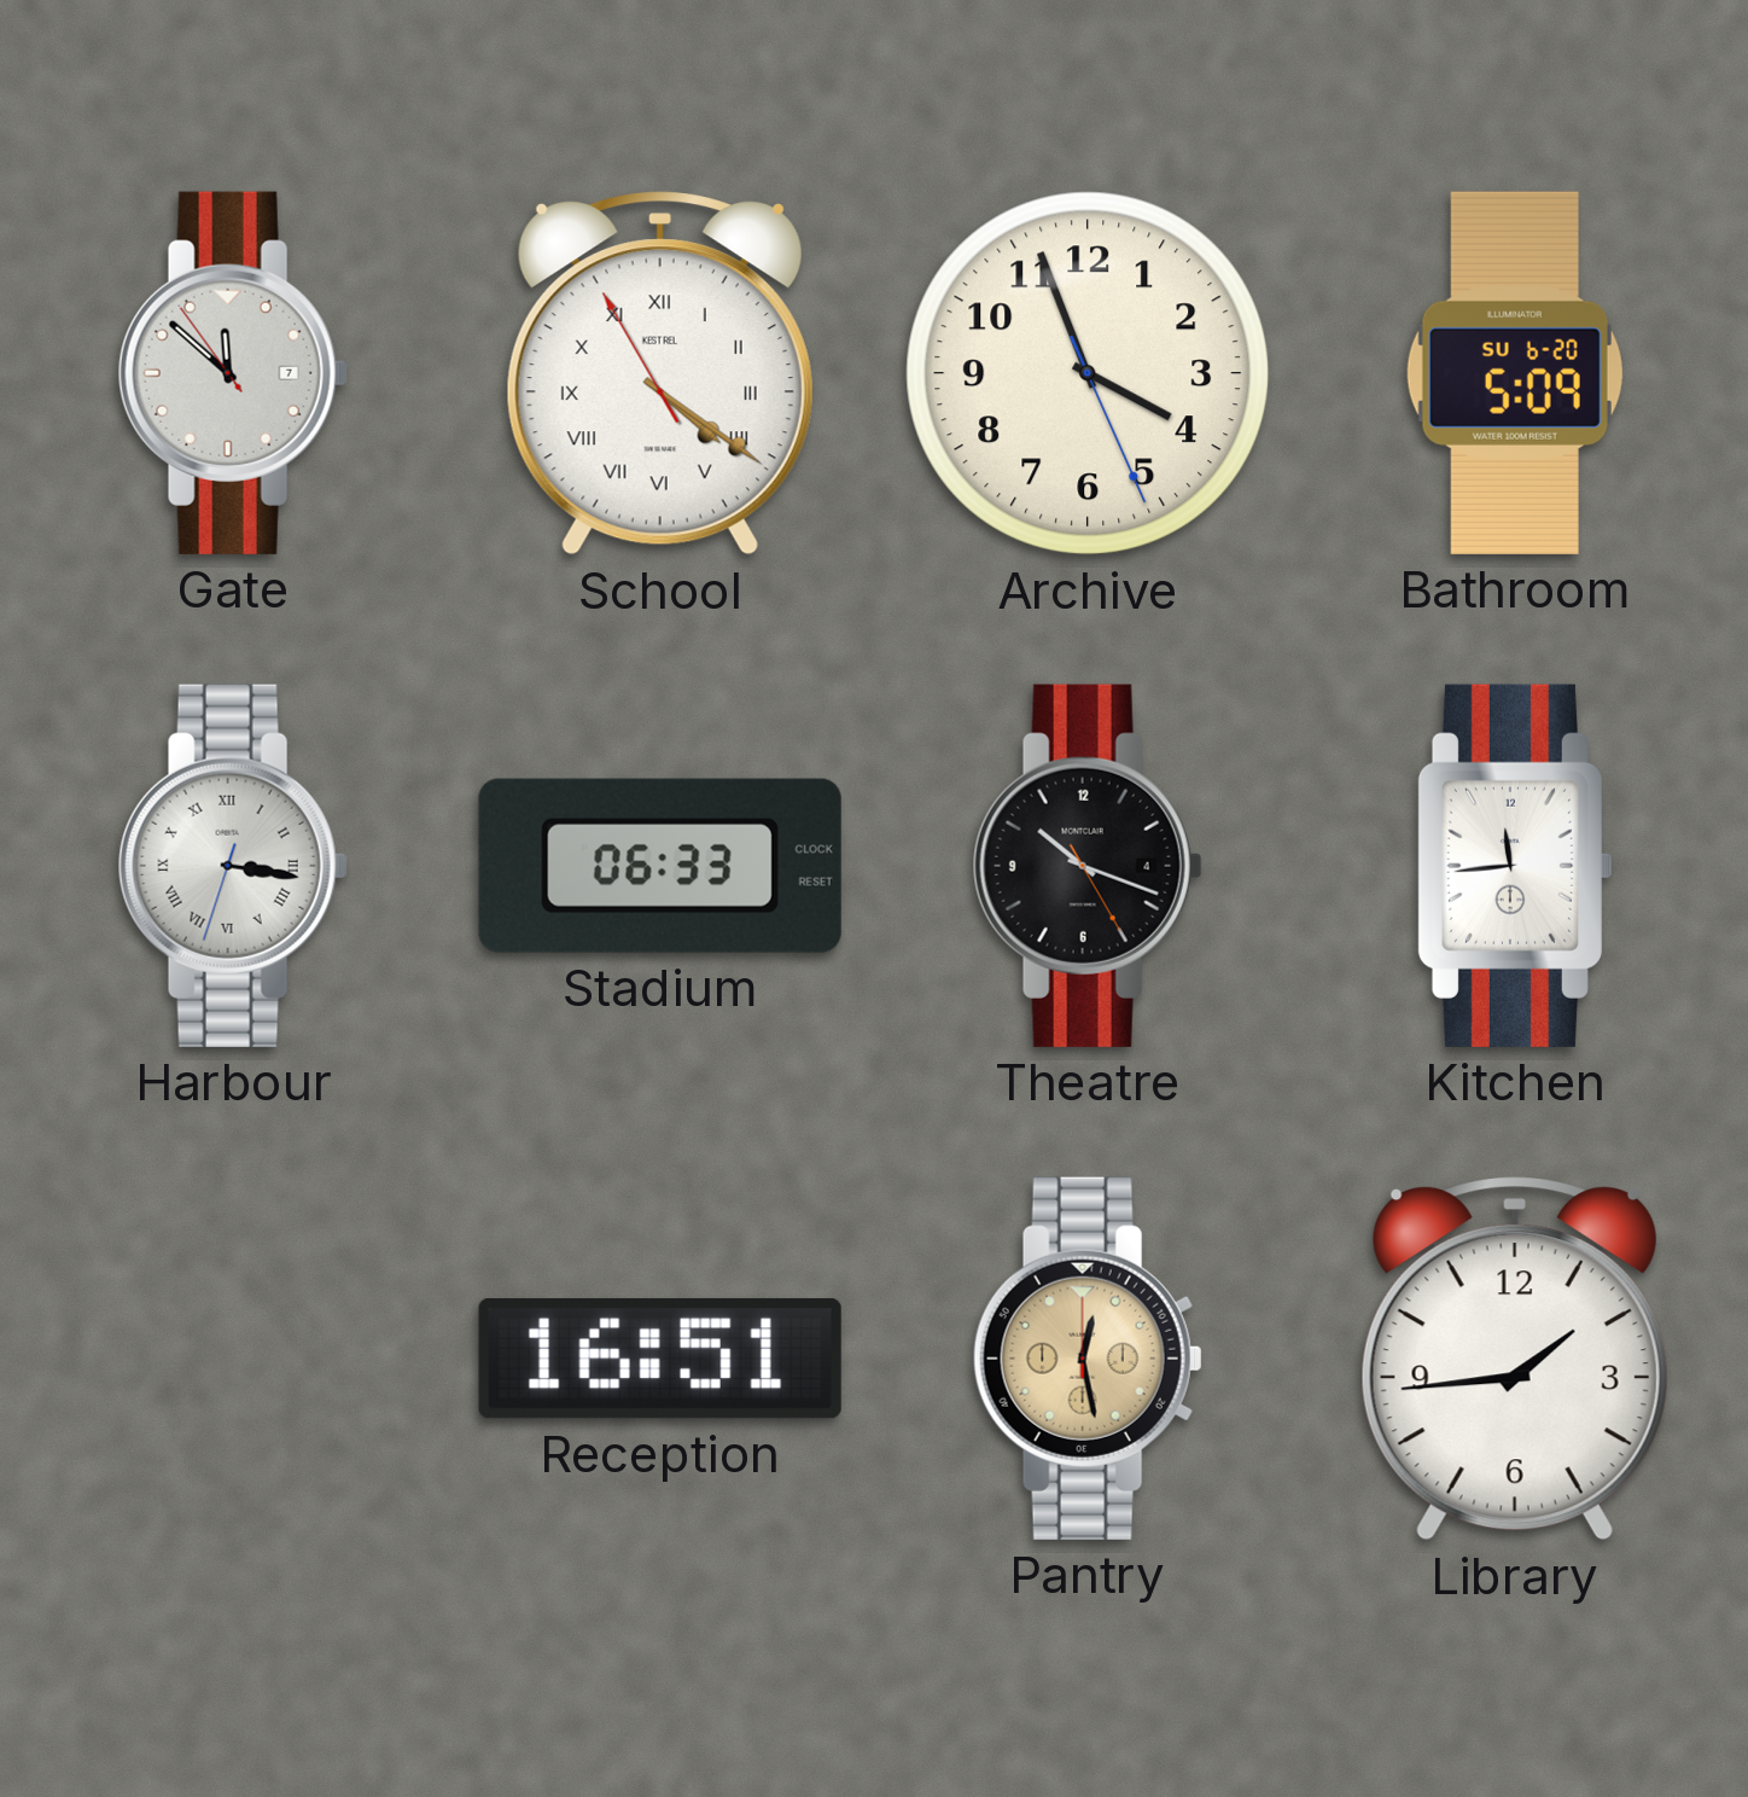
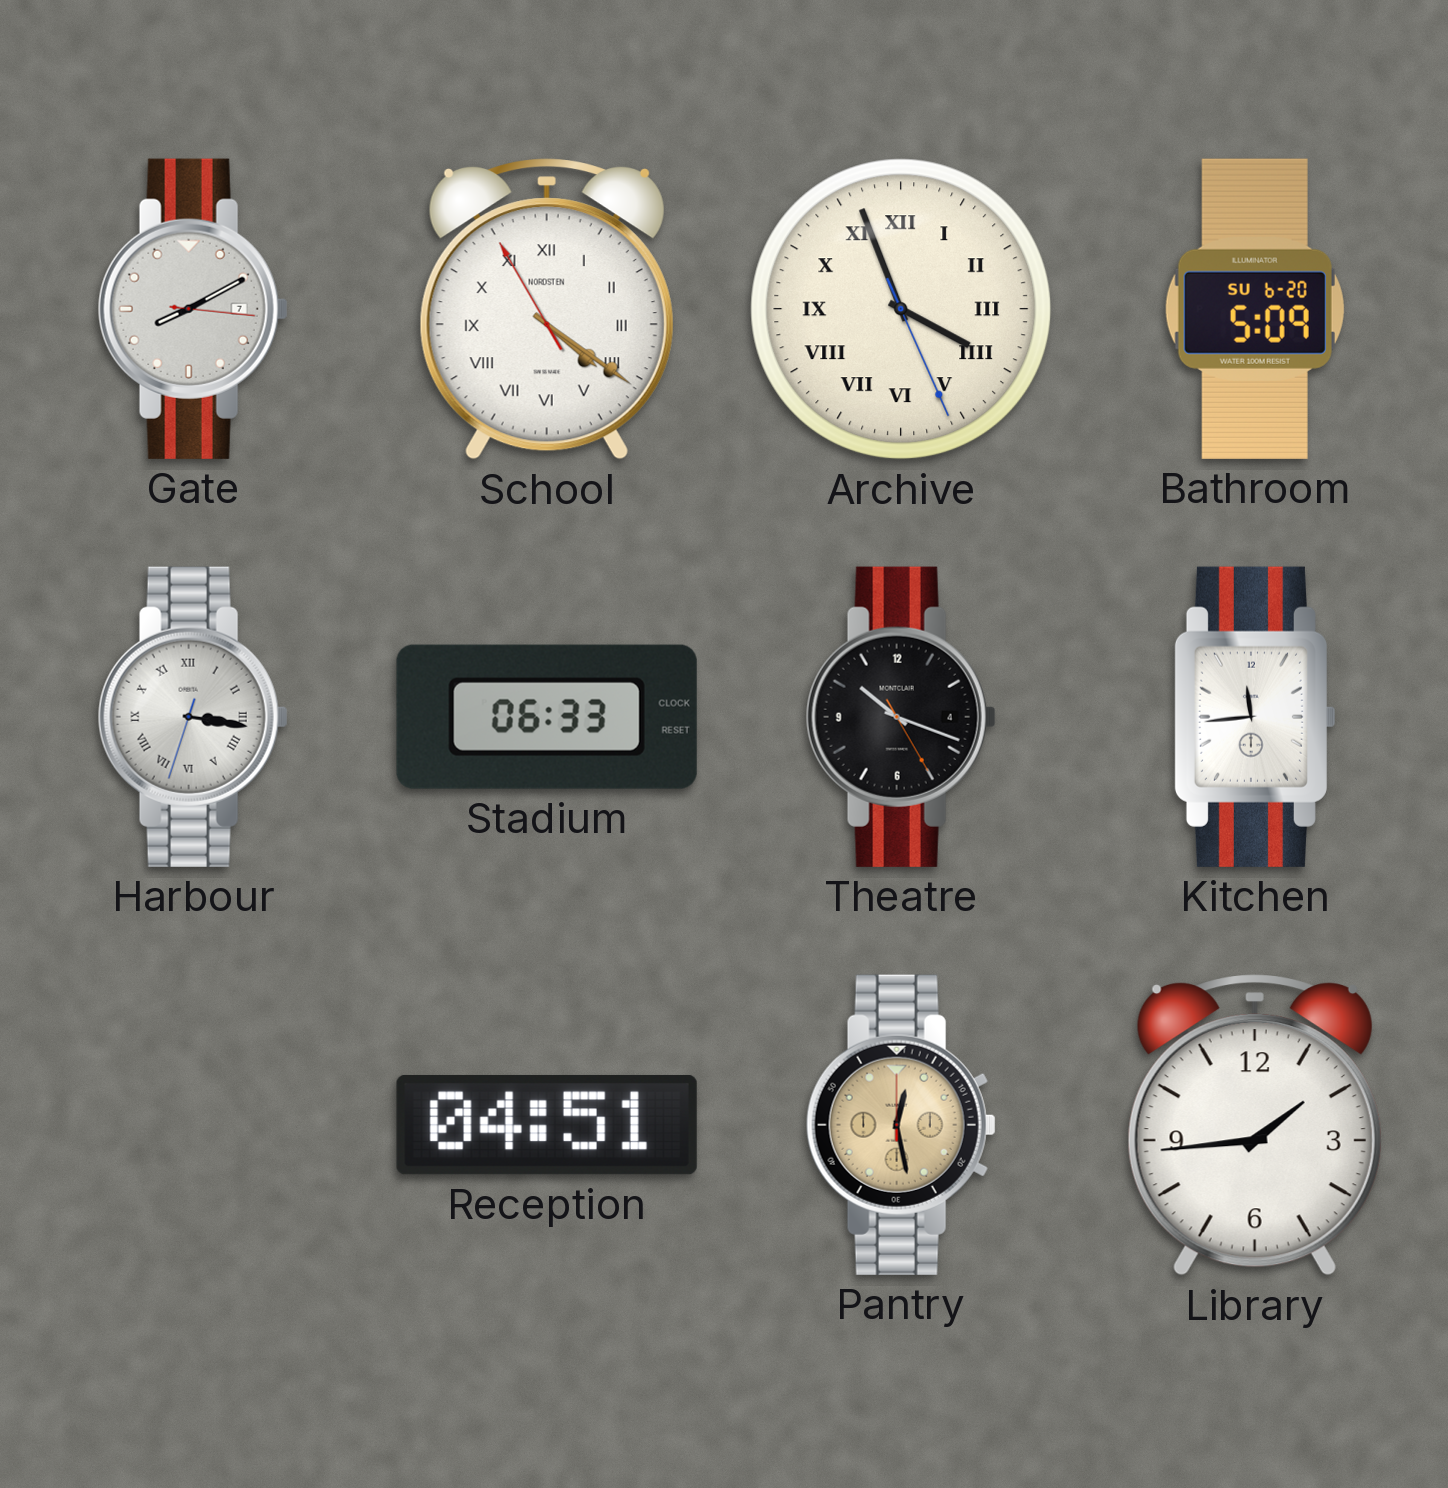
Gate: 11:51 -> 8:10
School brand: KESTREL -> NORDSTEN
Archive numerals: Arabic -> Roman
Reception: 16:51 -> 04:51
